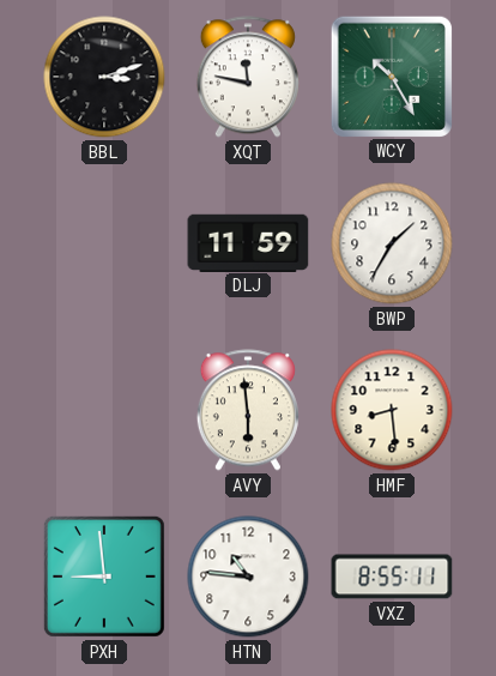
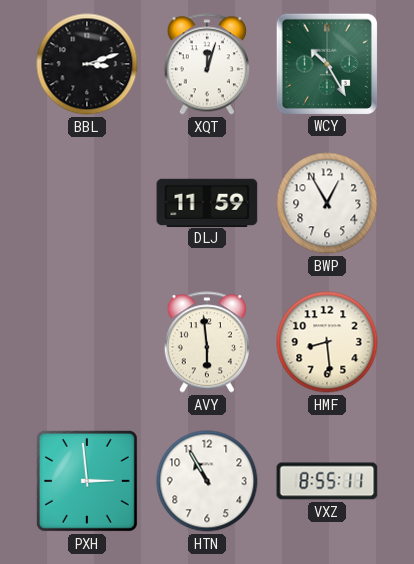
XQT: 11:47 -> 12:03
BWP: 1:35 -> 12:55
PXH: 8:59 -> 2:59
HTN: 10:46 -> 10:55
